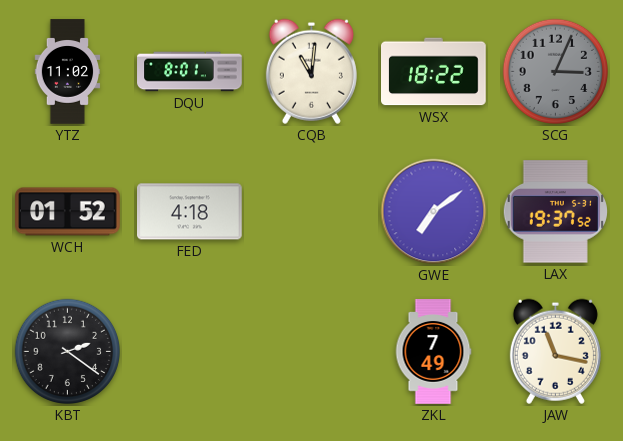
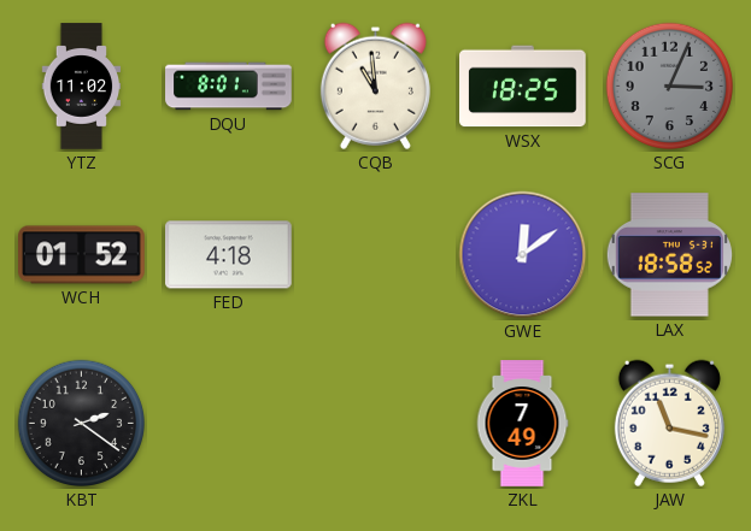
CQB: 11:01 -> 10:59
WSX: 18:22 -> 18:25
GWE: 7:09 -> 12:09
LAX: 19:37 -> 18:58
